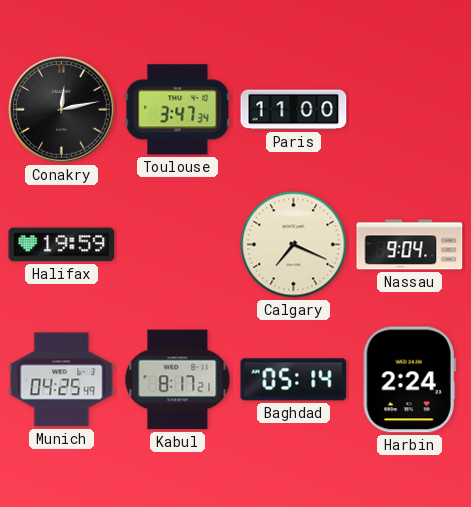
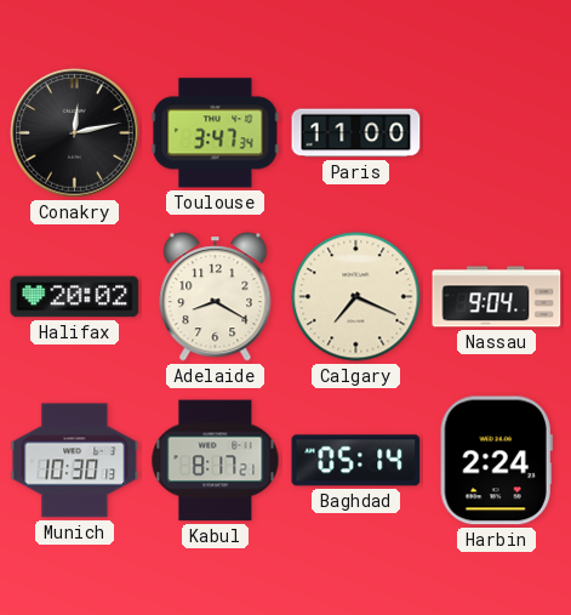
Halifax: 19:59 -> 20:02
Adelaide: none -> 8:20
Munich: 04:25 -> 10:30
